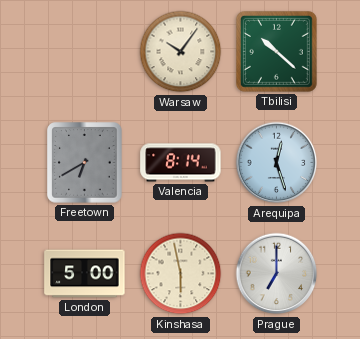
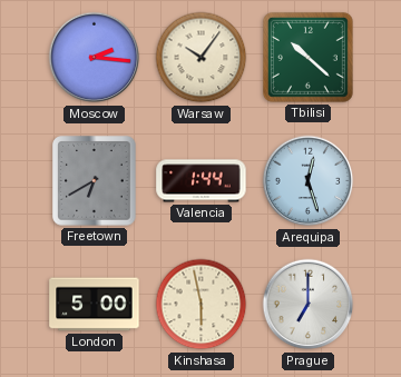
Moscow: none -> 2:16
Valencia: 8:14 -> 1:44
